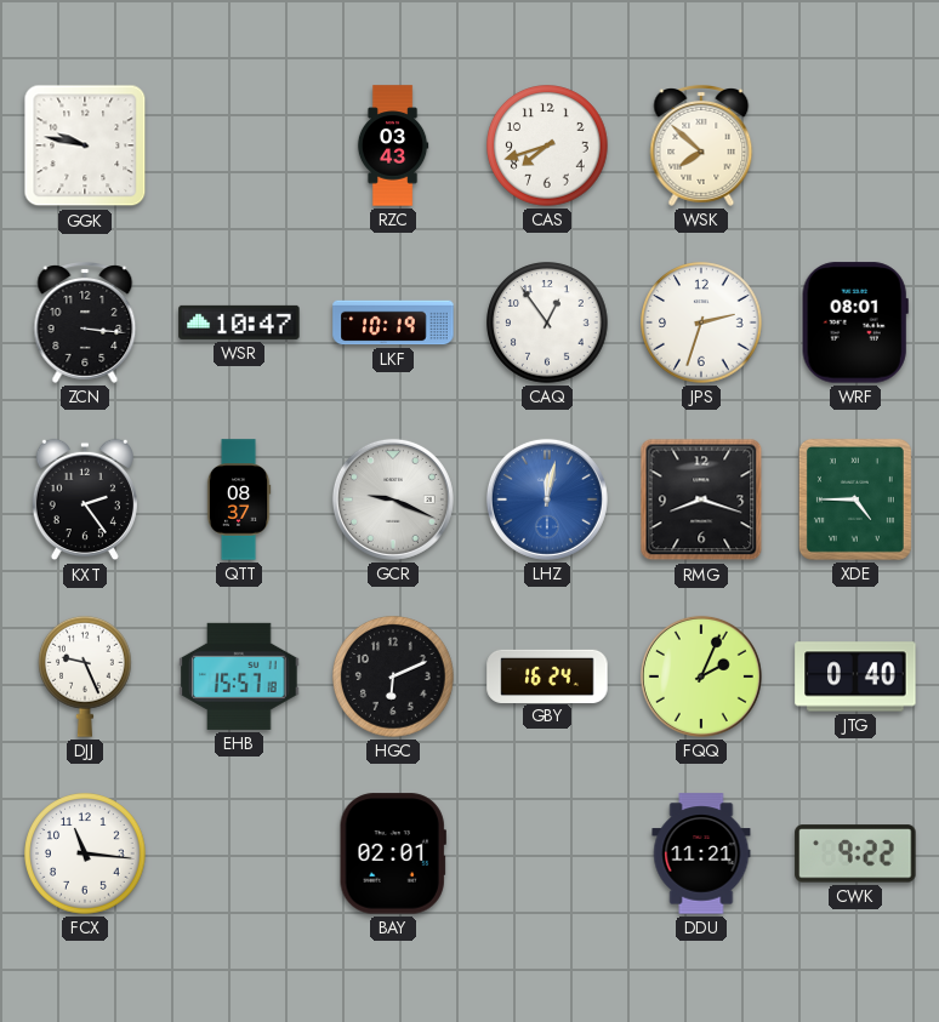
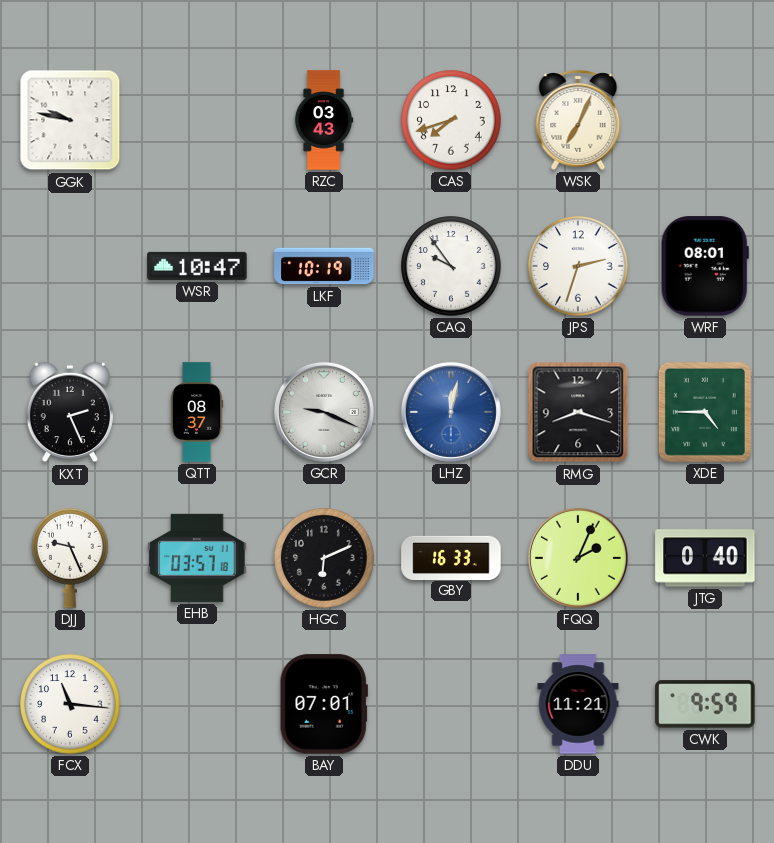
WSK: 7:52 -> 7:04
ZCN: 3:16 -> none
CAQ: 12:54 -> 9:54
KXT: 2:24 -> 2:26
EHB: 15:57 -> 03:57
GBY: 16:24 -> 16:33
BAY: 02:01 -> 07:01
CWK: 9:22 -> 9:59
